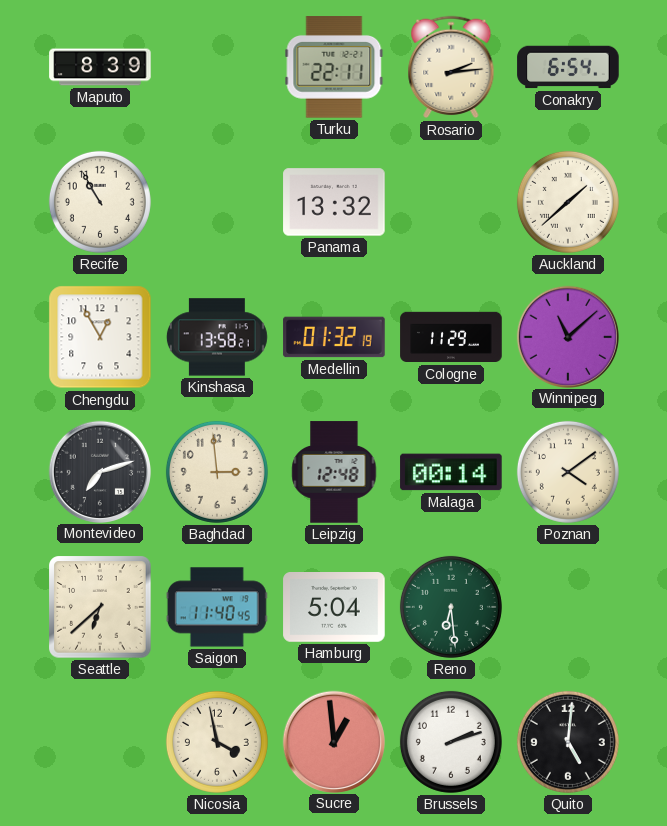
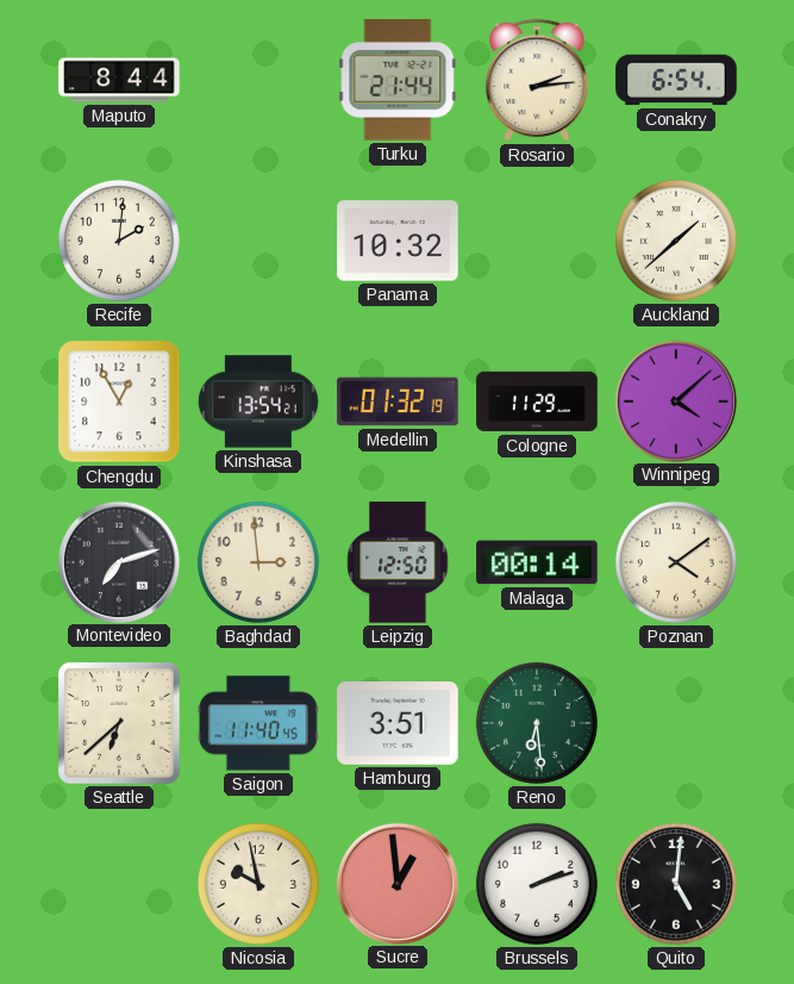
Maputo: 8:39 -> 8:44
Turku: 22:11 -> 21:44
Recife: 10:55 -> 2:01
Panama: 13:32 -> 10:32
Kinshasa: 13:58 -> 13:54
Winnipeg: 11:08 -> 4:08
Leipzig: 12:48 -> 12:50
Hamburg: 5:04 -> 3:51
Nicosia: 3:58 -> 9:58
